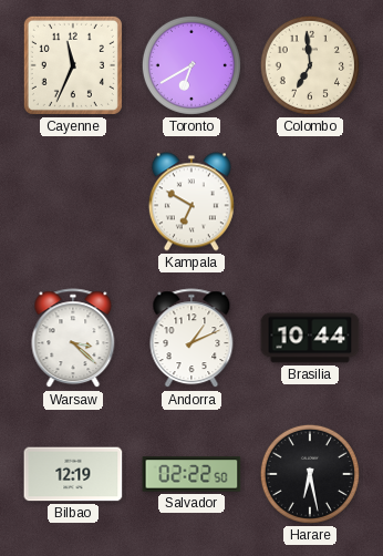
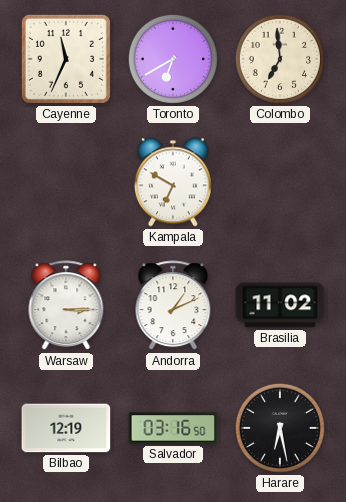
Warsaw: 3:22 -> 3:15
Brasilia: 10:44 -> 11:02
Salvador: 02:22 -> 03:16
